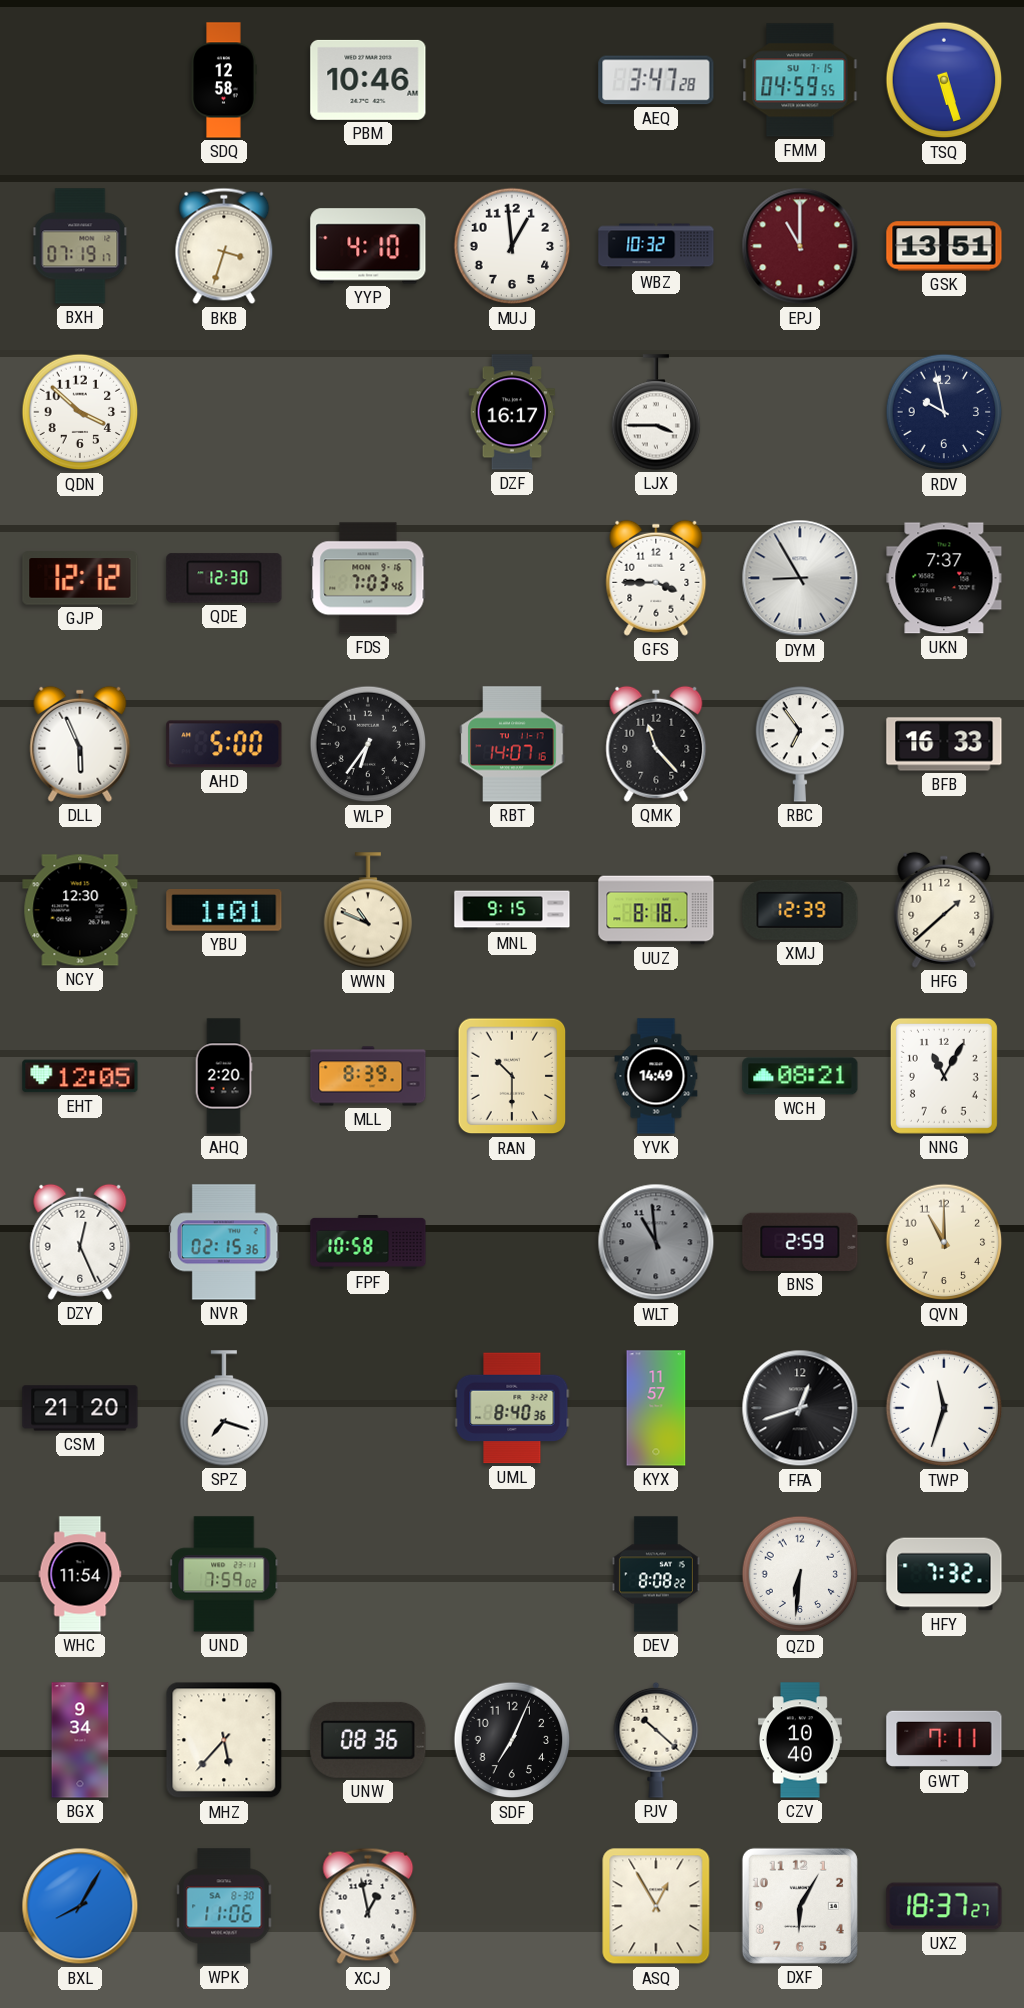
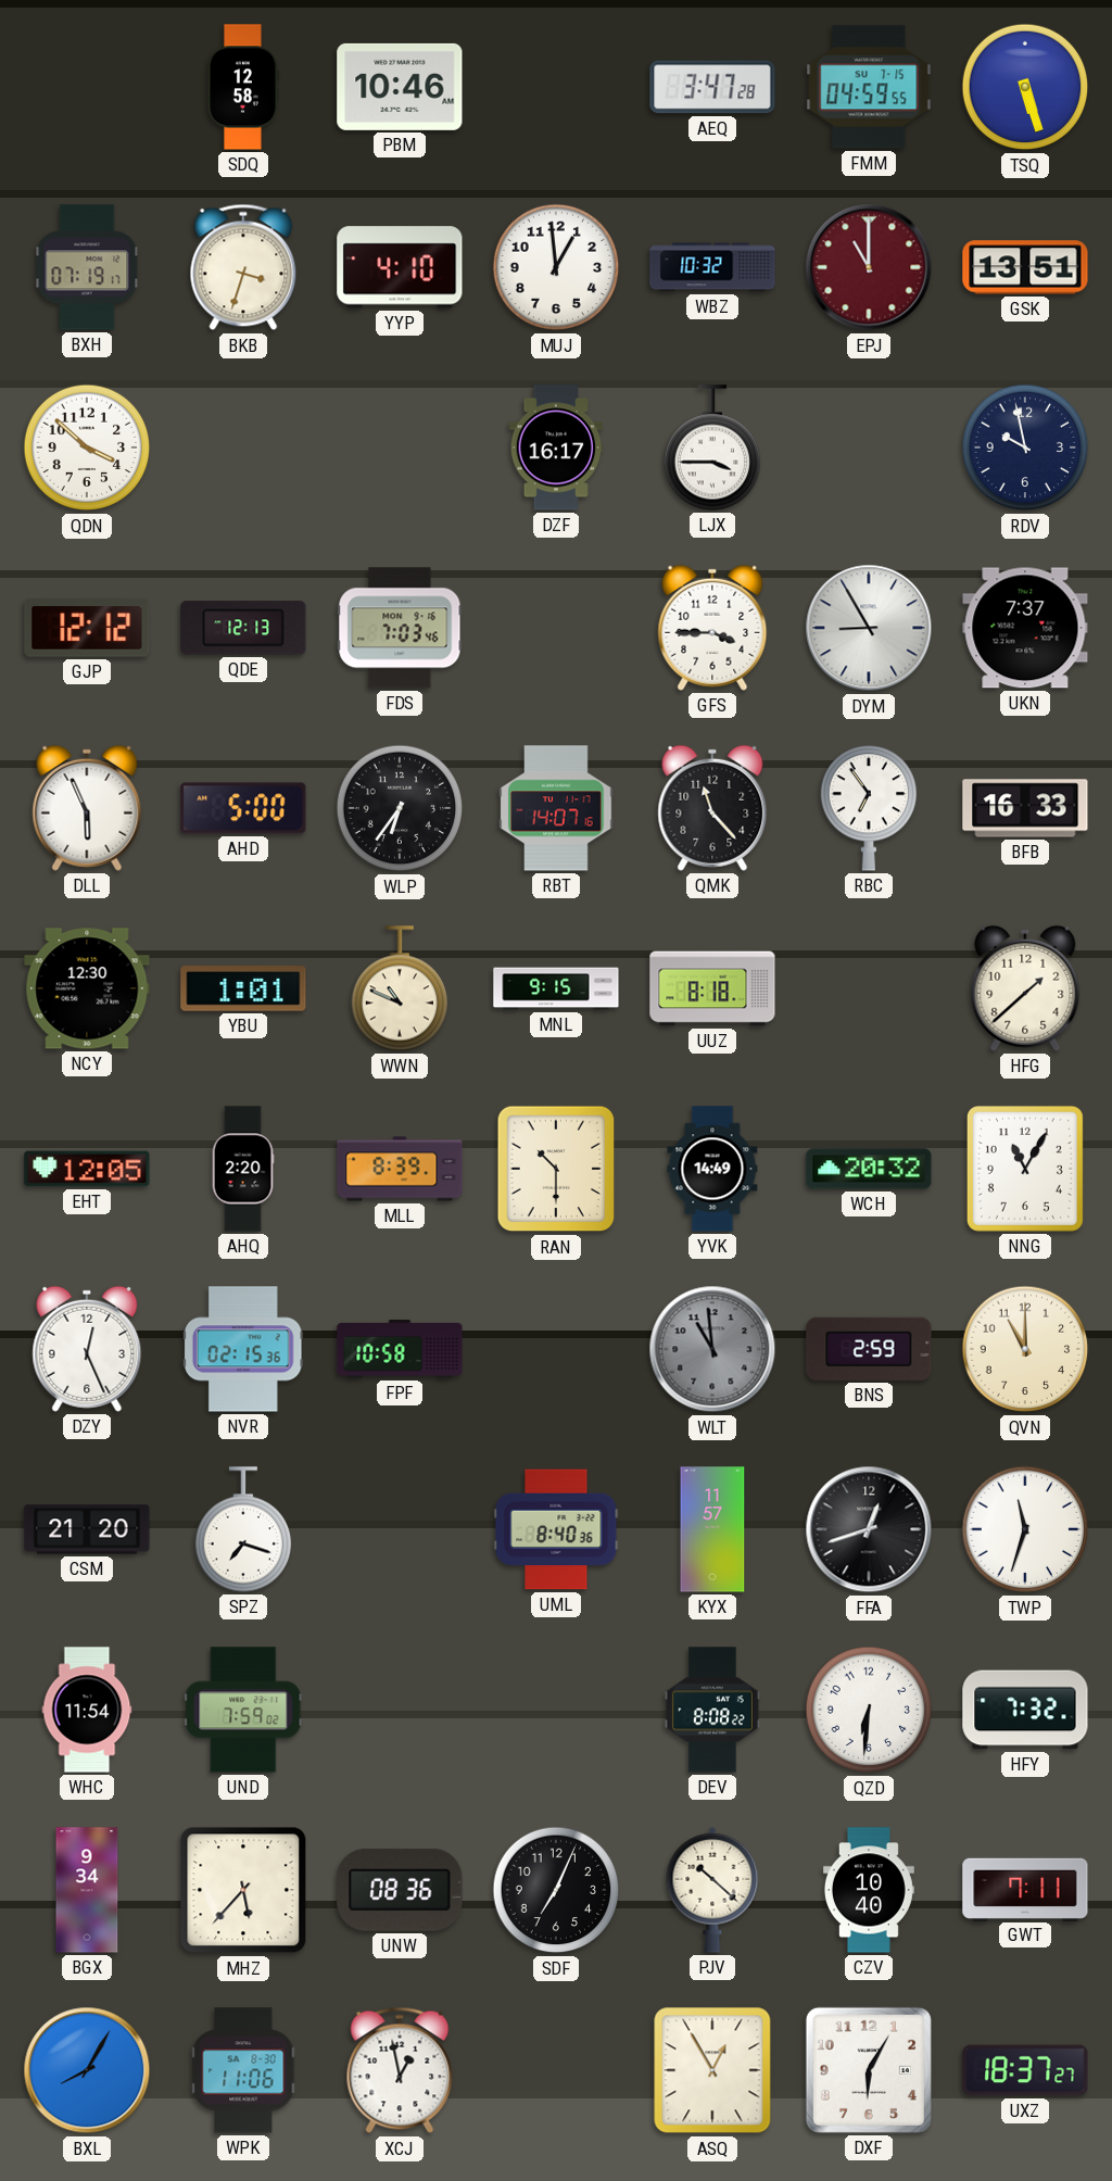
QDE: 12:30 -> 12:13
XMJ: 12:39 -> none
WCH: 08:21 -> 20:32
